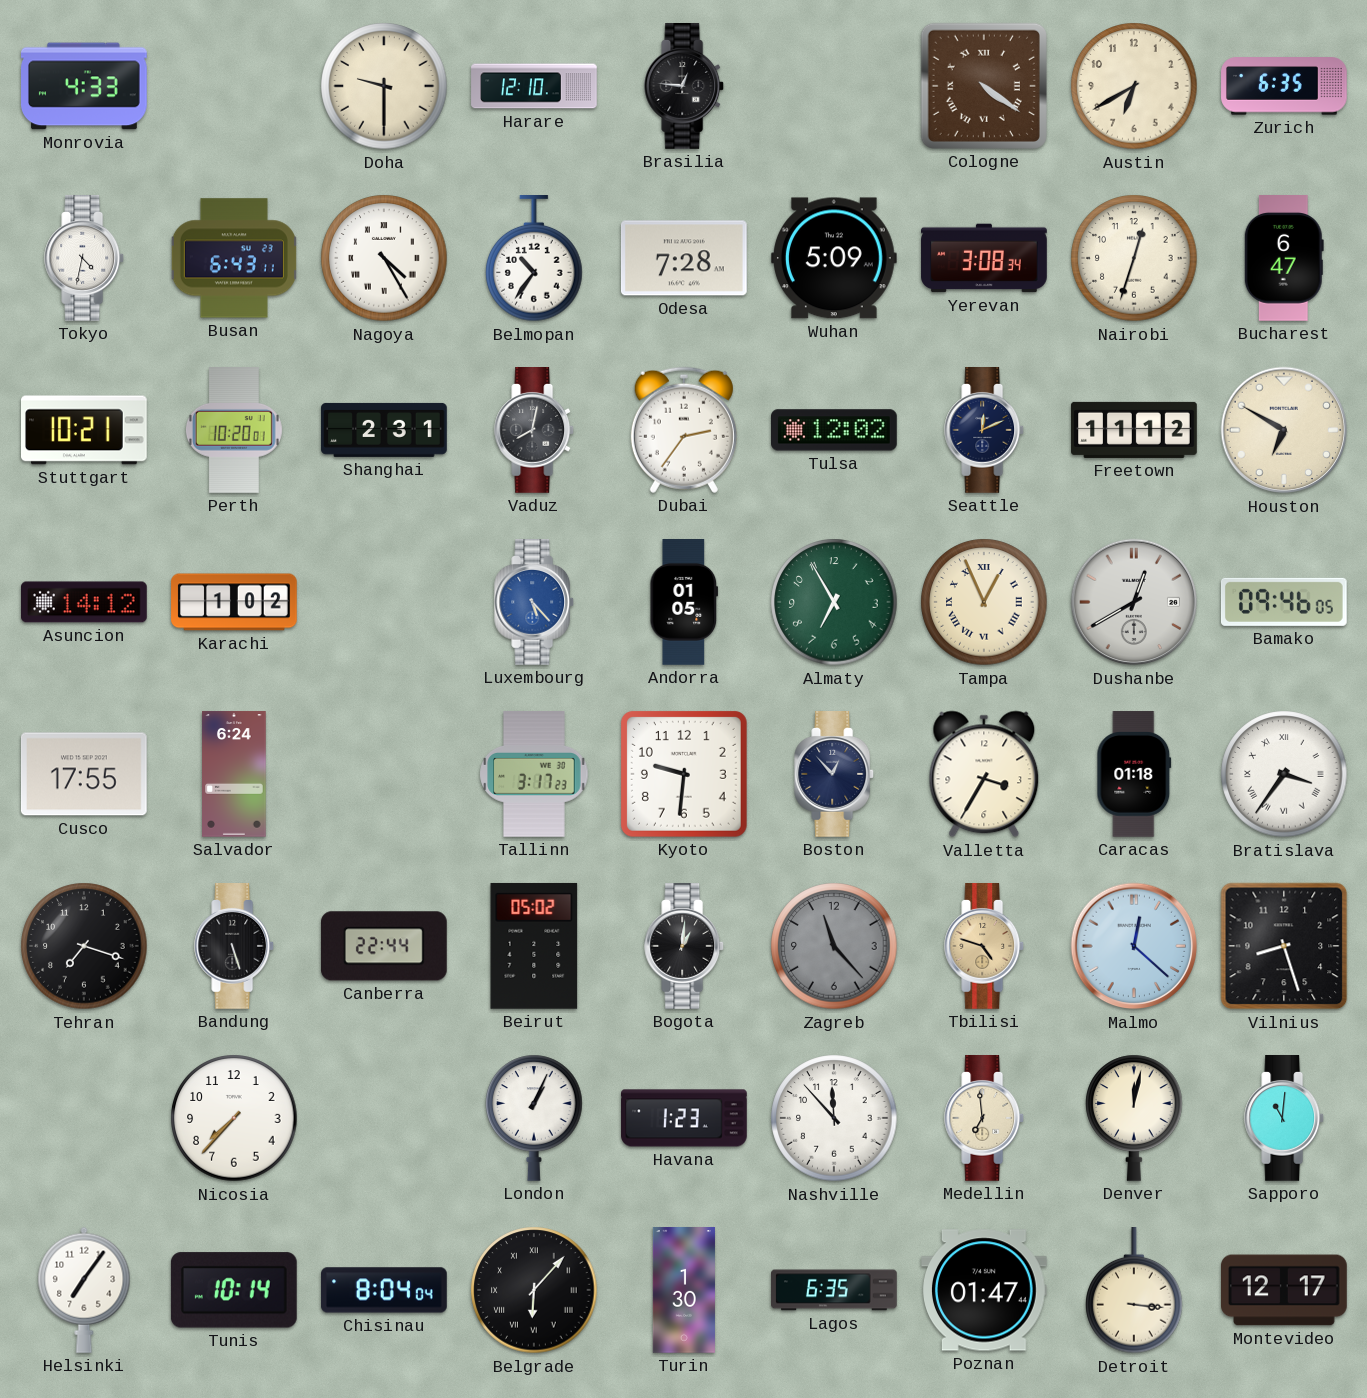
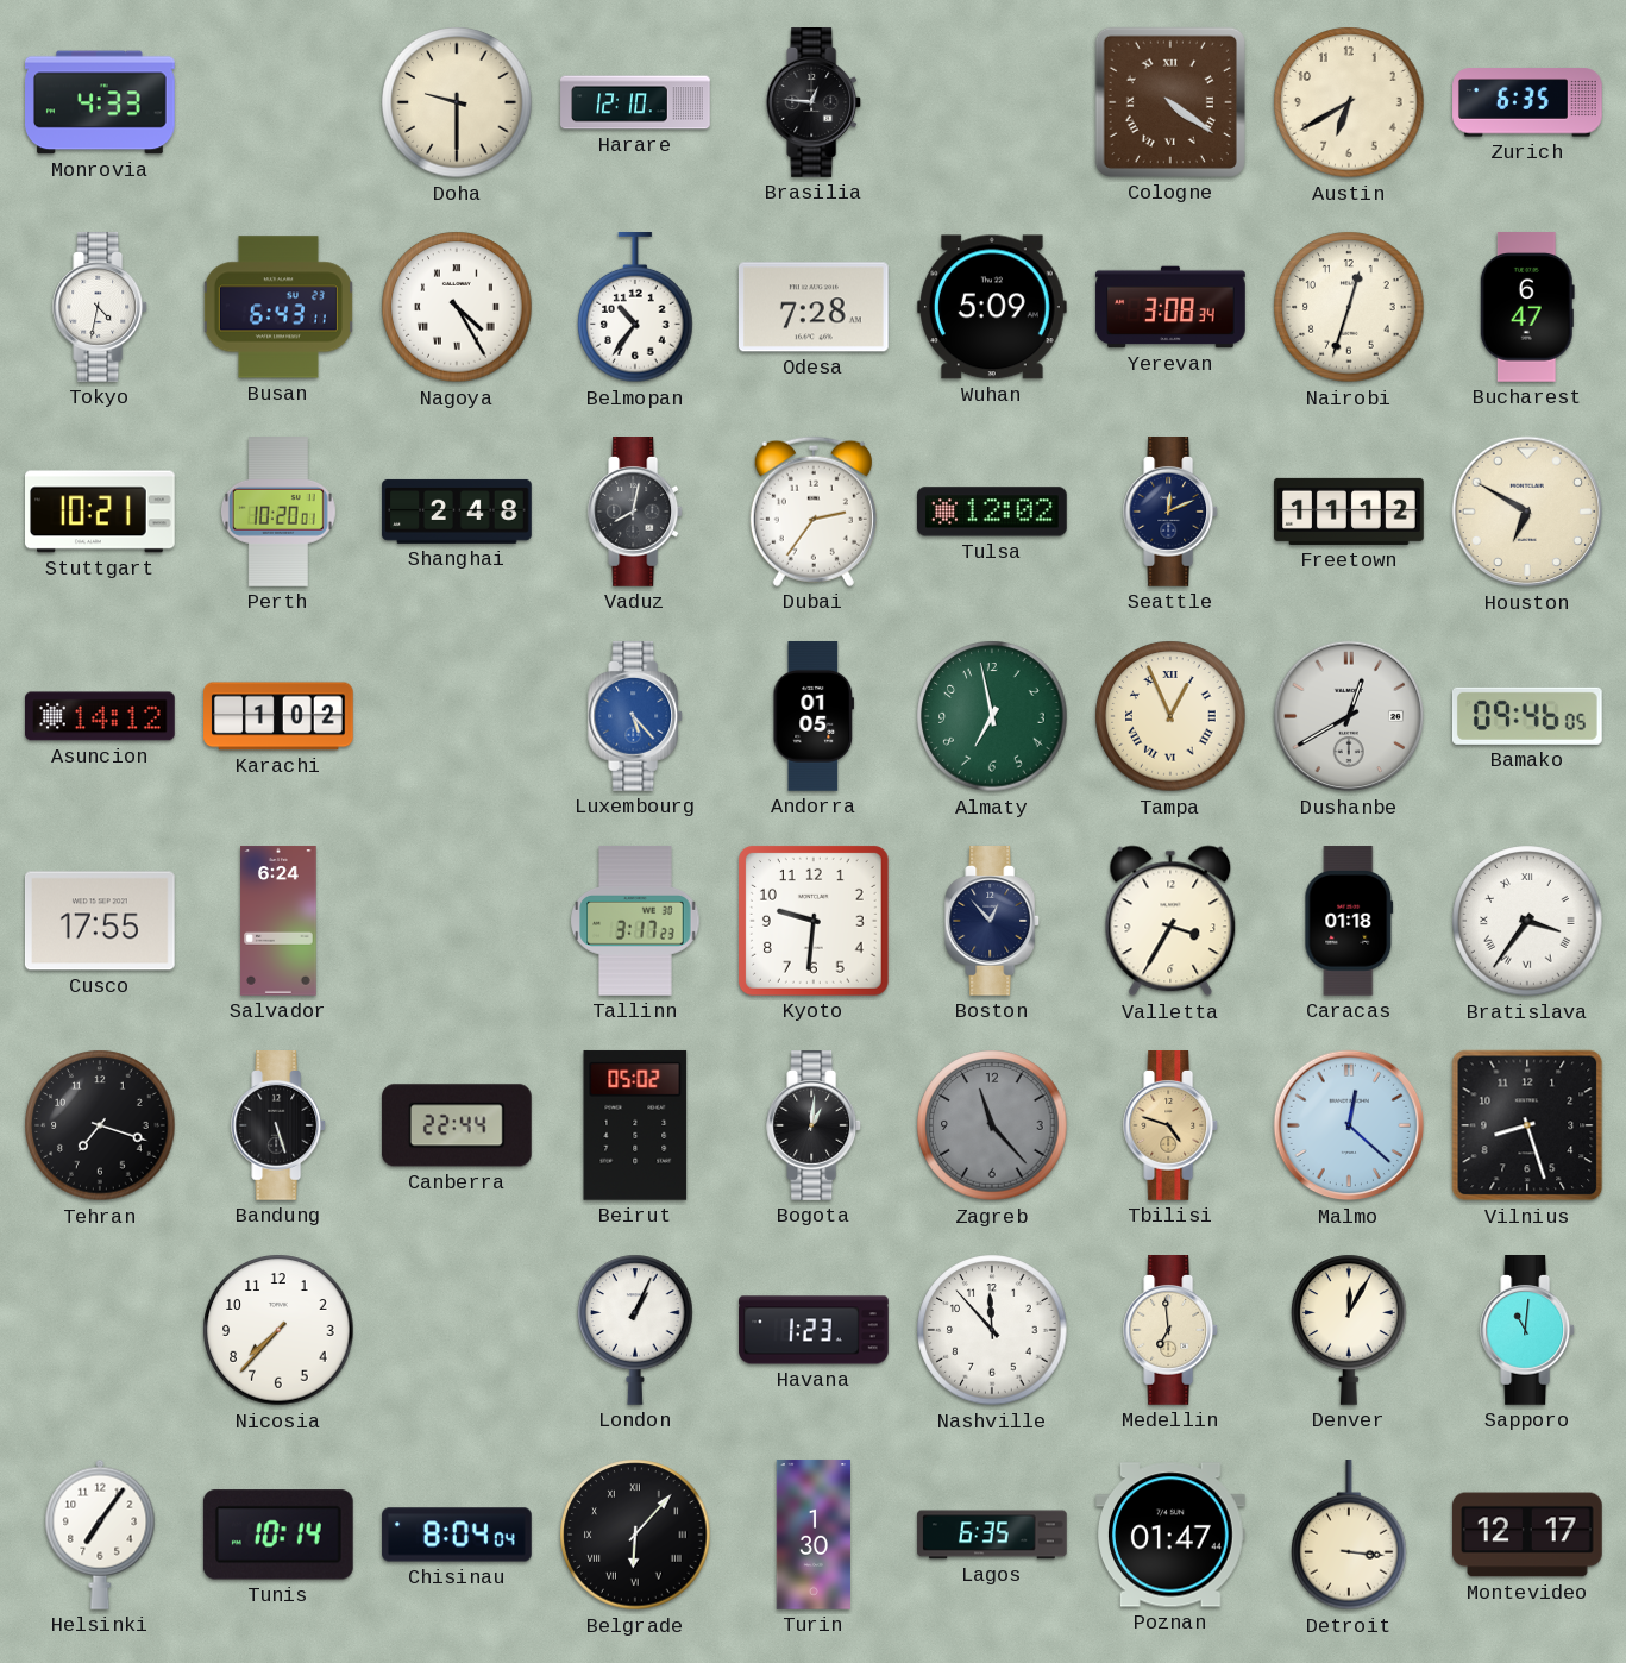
Shanghai: 2:31 -> 2:48
Almaty: 6:55 -> 6:58
Denver: 12:02 -> 12:05
